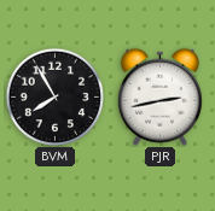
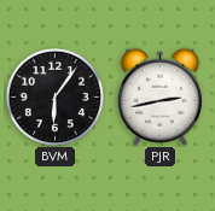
BVM: 7:55 -> 6:06
